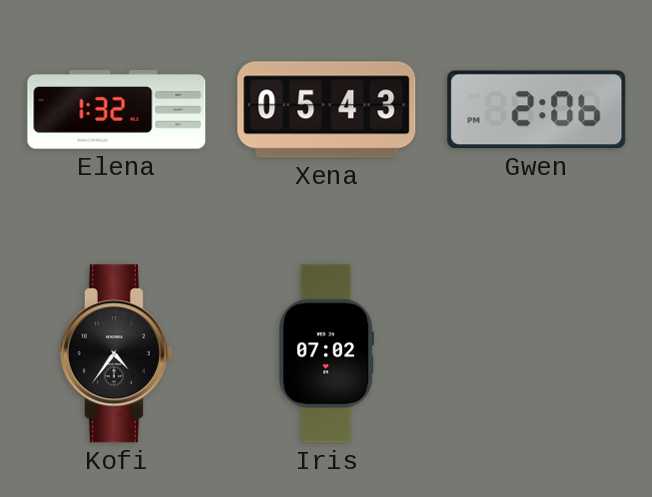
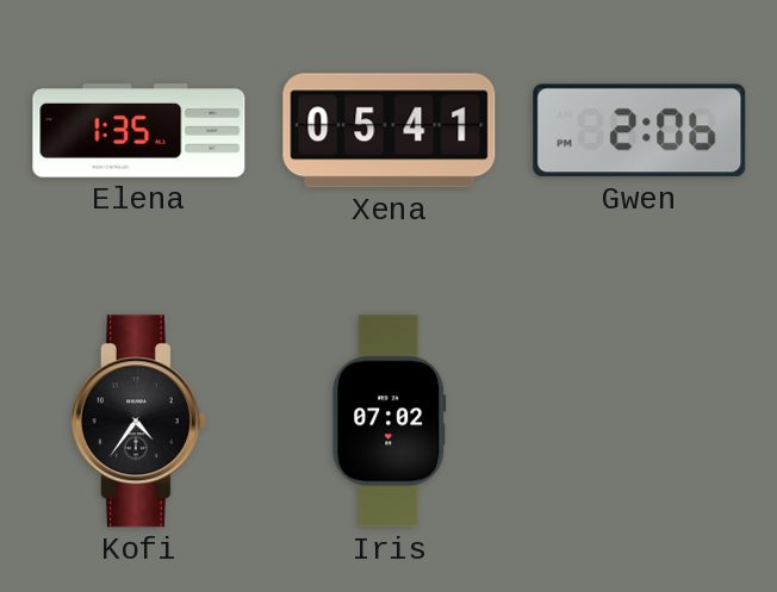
Elena: 1:32 -> 1:35
Xena: 05:43 -> 05:41
